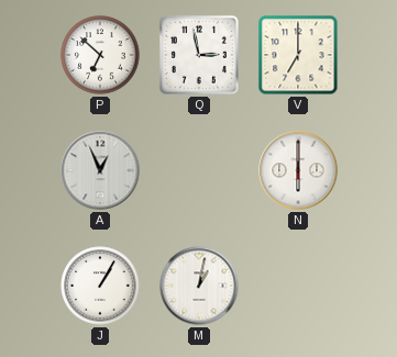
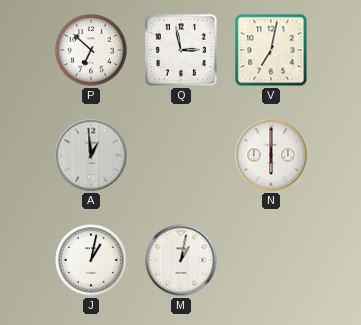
V: 7:00 -> 7:02
A: 12:56 -> 12:59
J: 1:05 -> 1:02
